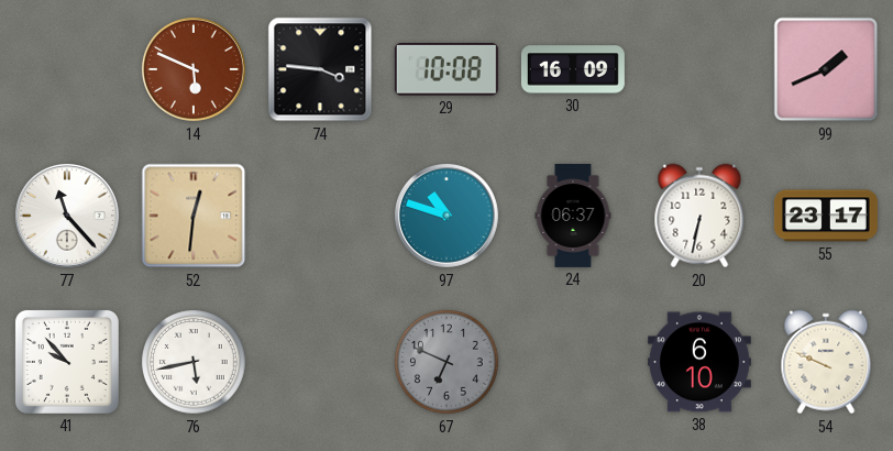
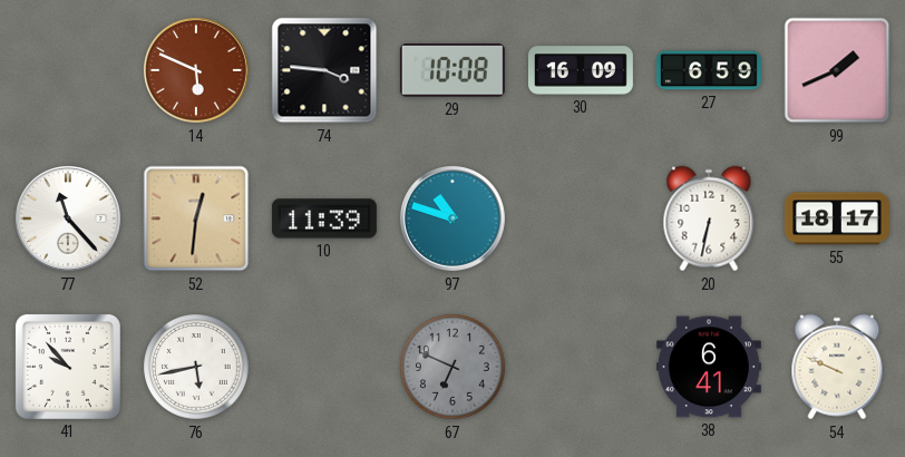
27: none -> 6:59
10: none -> 11:39
24: 06:37 -> none
55: 23:17 -> 18:17
38: 6:10 -> 6:41
